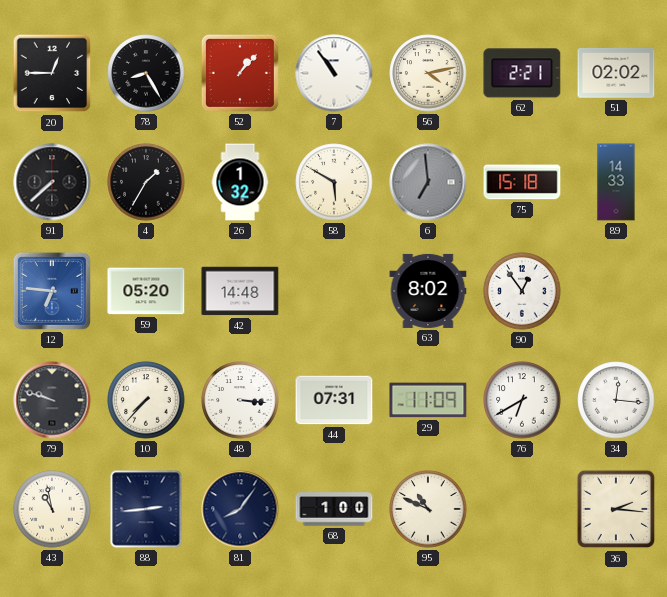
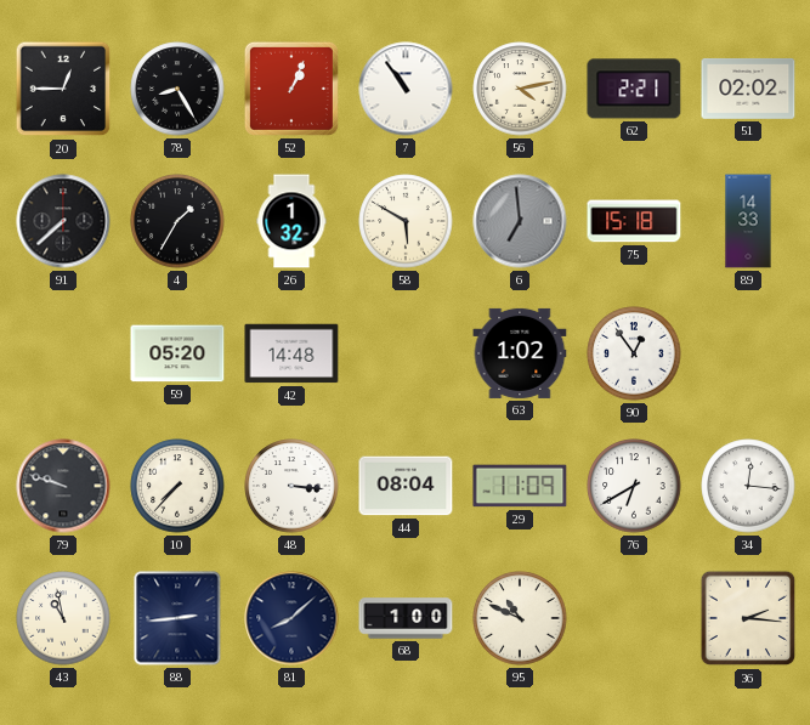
52: 1:07 -> 1:04
12: 6:46 -> none
63: 8:02 -> 1:02
44: 07:31 -> 08:04
81: 8:06 -> 8:08
